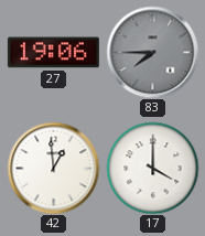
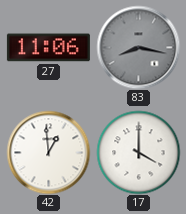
27: 19:06 -> 11:06
83: 7:45 -> 8:17
